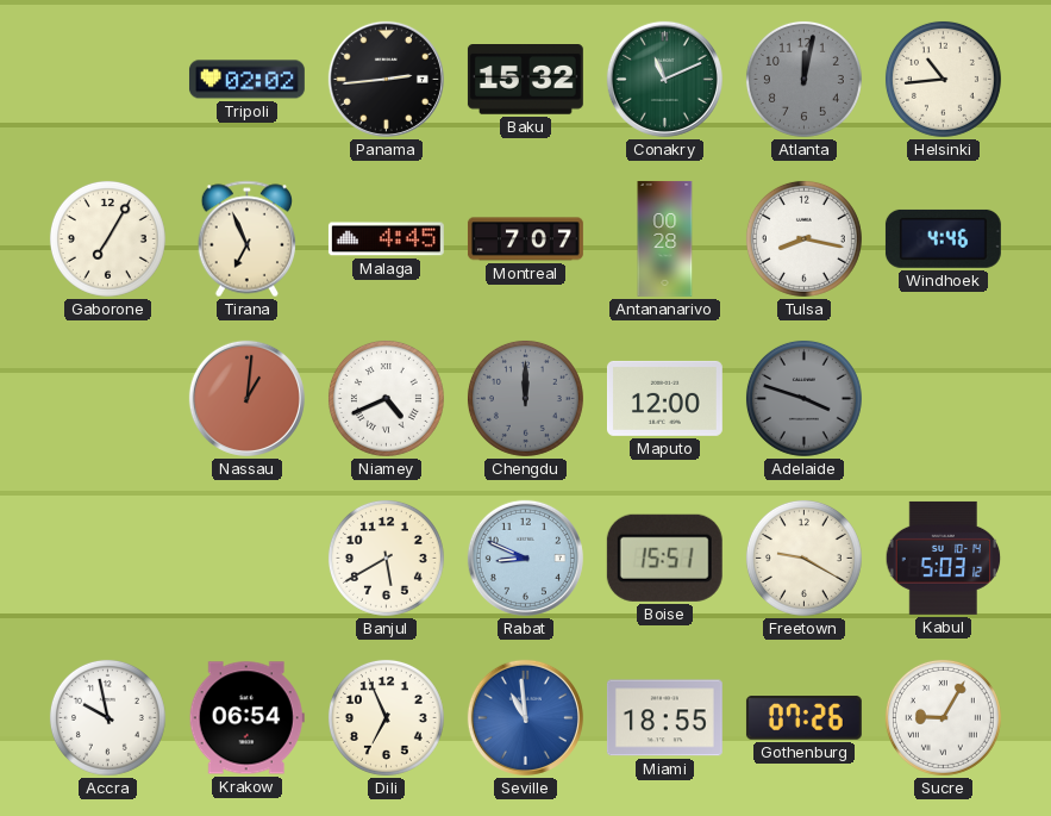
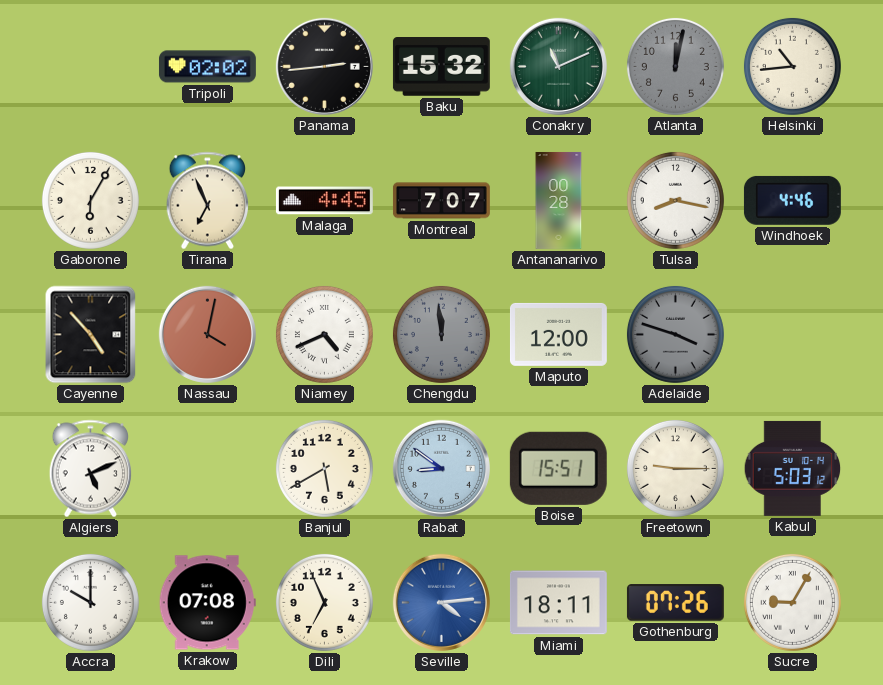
Gaborone: 7:05 -> 6:05
Cayenne: none -> 4:53
Nassau: 1:01 -> 4:02
Chengdu: 12:00 -> 11:59
Algiers: none -> 5:11
Rabat: 8:49 -> 8:51
Freetown: 9:20 -> 9:15
Accra: 9:58 -> 10:00
Krakow: 06:54 -> 07:08
Seville: 10:59 -> 4:14
Miami: 18:55 -> 18:11
